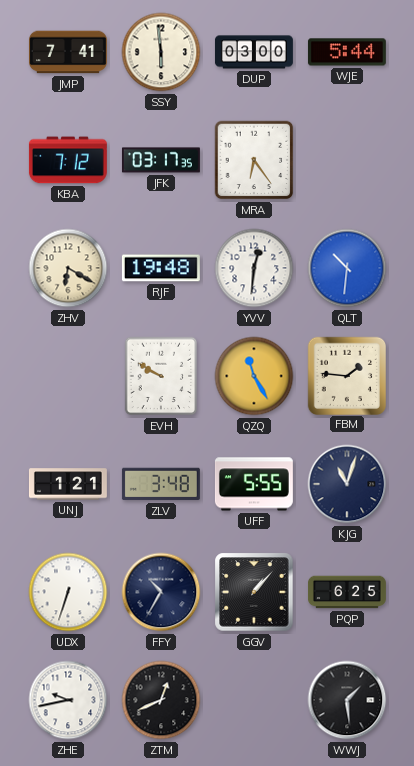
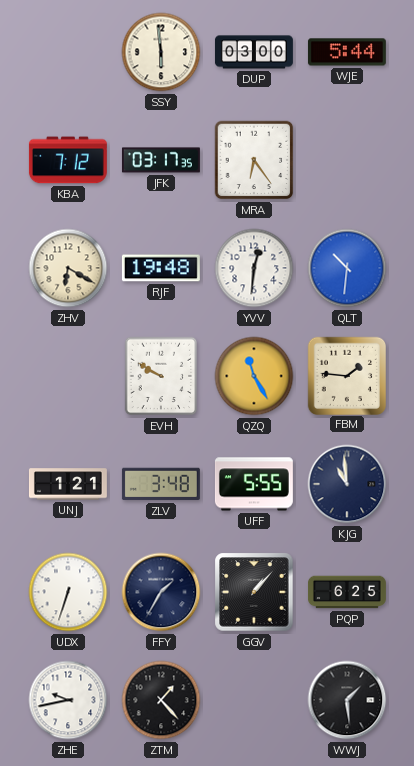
JMP: 7:41 -> none
KJG: 11:03 -> 10:59
FFY: 10:35 -> 1:35
ZTM: 12:41 -> 1:23
